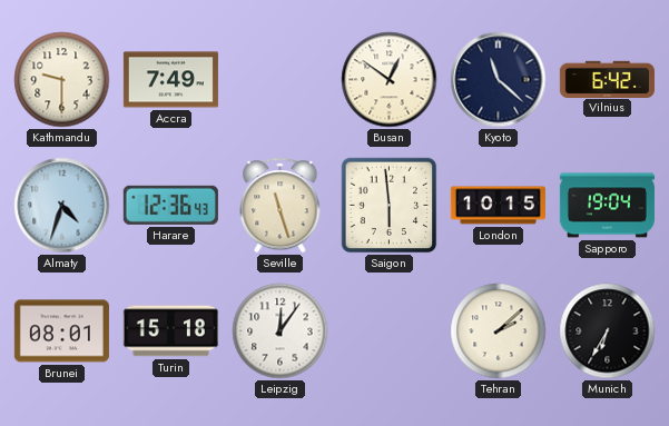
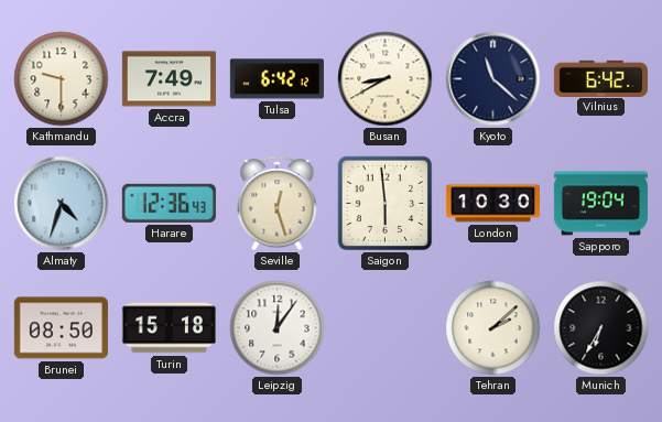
Tulsa: none -> 6:42
Busan: 12:51 -> 8:40
Seville: 11:27 -> 12:27
London: 10:15 -> 10:30
Brunei: 08:01 -> 08:50
